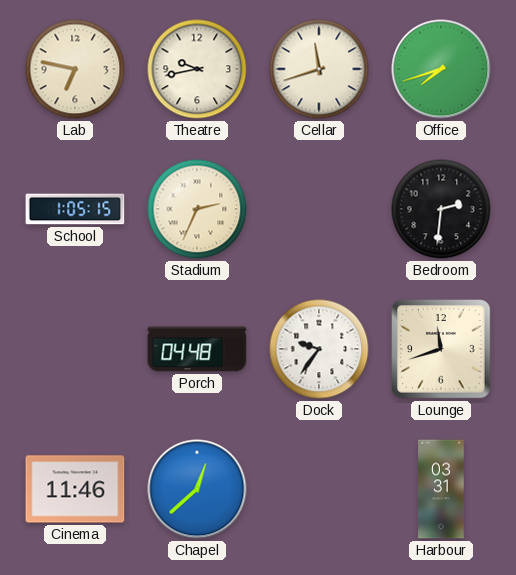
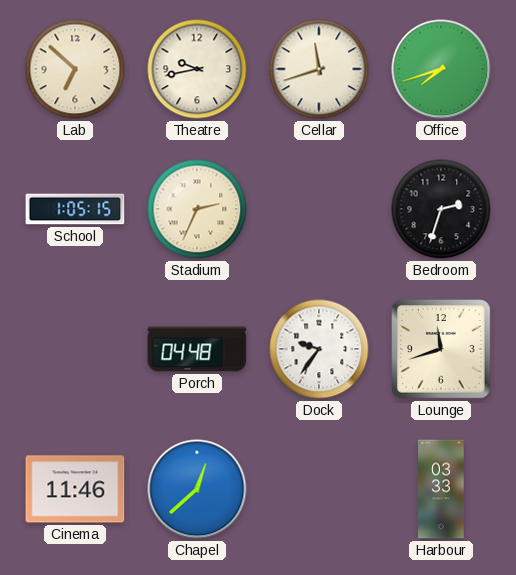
Lab: 6:47 -> 6:52
Bedroom: 2:31 -> 2:33
Harbour: 03:31 -> 03:33
